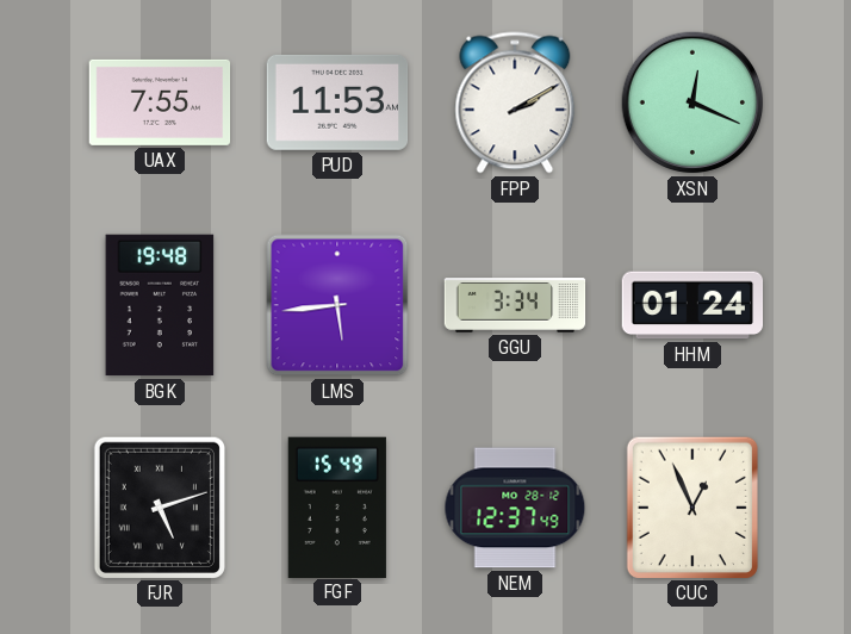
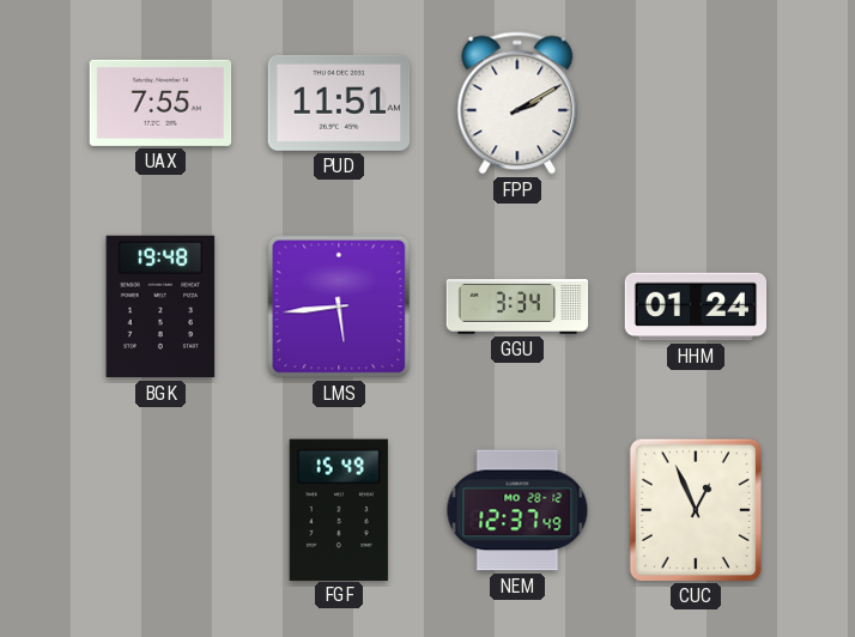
PUD: 11:53 -> 11:51
XSN: 12:19 -> none
FJR: 5:12 -> none
